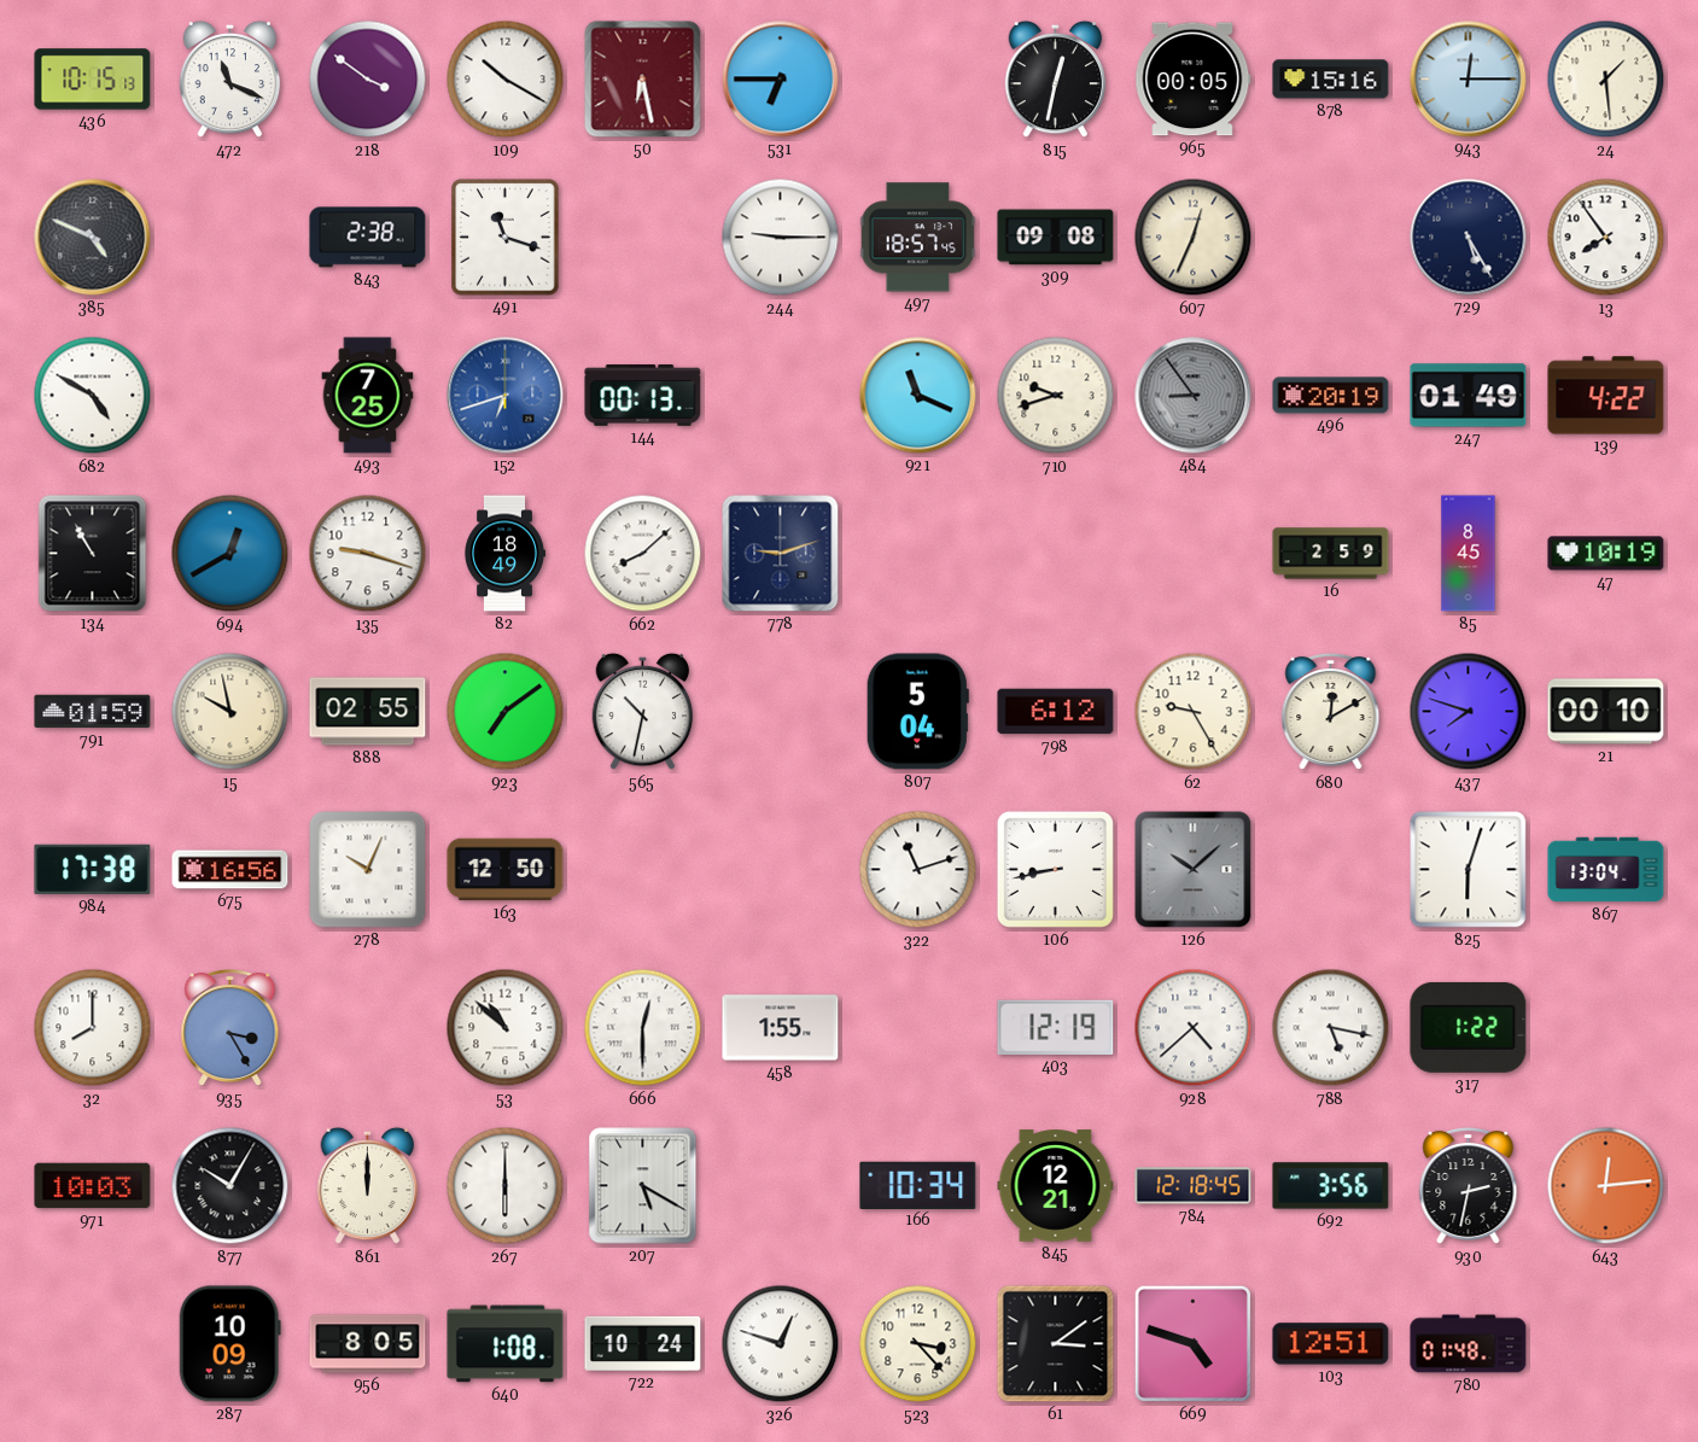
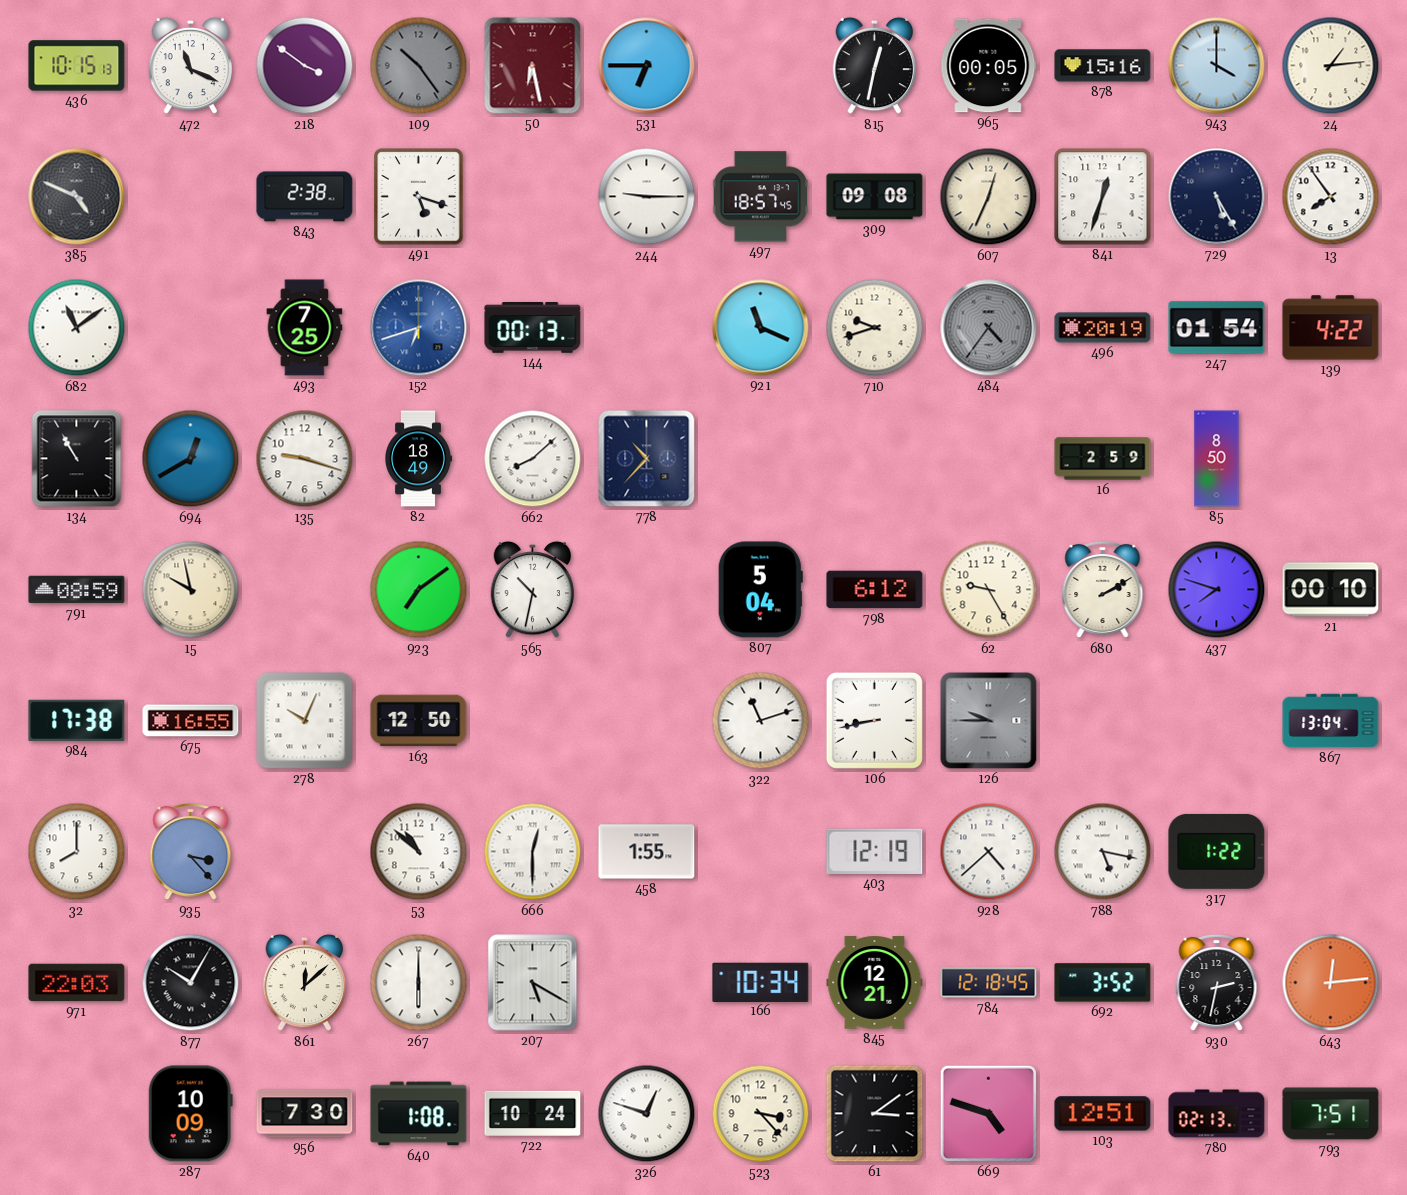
109: 10:20 -> 10:24
109 dial: white -> grey
943: 12:15 -> 4:00
24: 1:29 -> 1:14
491: 11:18 -> 5:18
841: none -> 12:33
682: 4:50 -> 11:09
484: 8:54 -> 4:36
247: 01:49 -> 01:54
778: 9:12 -> 10:37
85: 8:45 -> 8:50
47: 10:19 -> none
791: 01:59 -> 08:59
888: 02:55 -> none
680: 12:10 -> 2:10
675: 16:56 -> 16:55
126: 10:08 -> 9:45
825: 6:03 -> none
935: 3:25 -> 3:23
971: 10:03 -> 22:03
861: 12:00 -> 12:08
692: 3:56 -> 3:52
956: 8:05 -> 7:30
780: 01:48 -> 02:13
793: none -> 7:51
